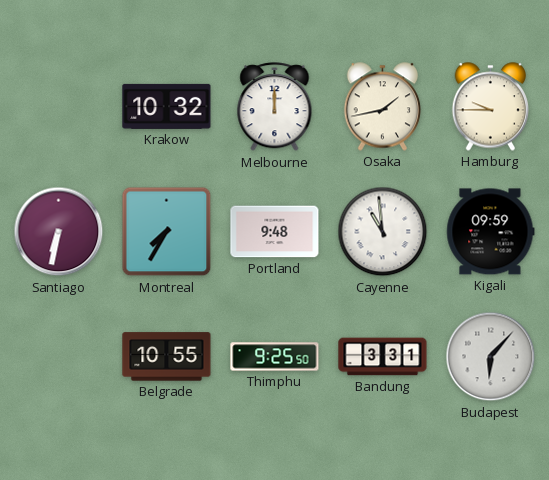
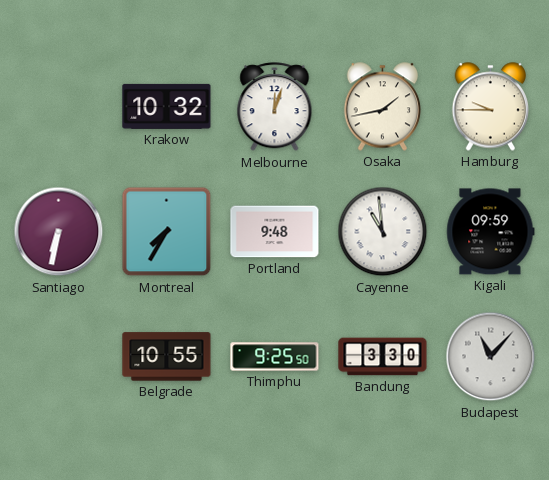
Melbourne: 12:00 -> 12:03
Bandung: 3:31 -> 3:30
Budapest: 6:07 -> 11:07
